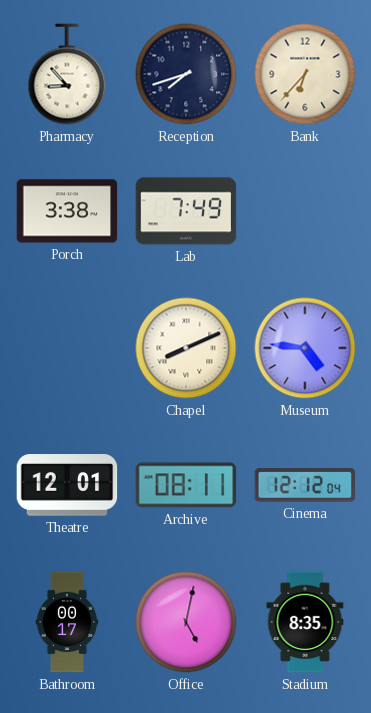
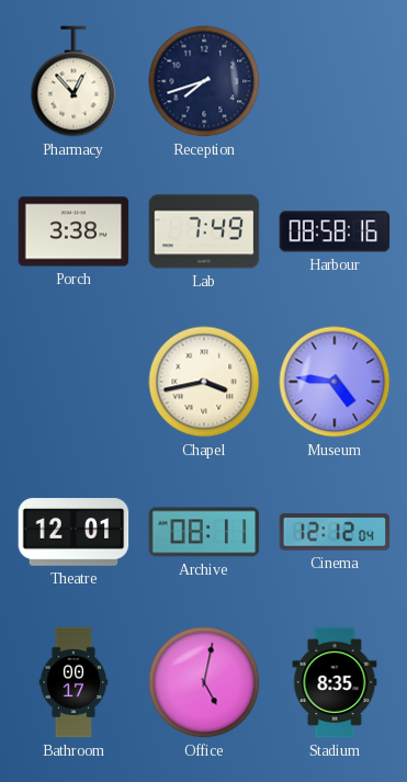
Pharmacy: 8:53 -> 12:53
Bank: 6:37 -> none
Harbour: none -> 08:58
Chapel: 8:11 -> 3:43
